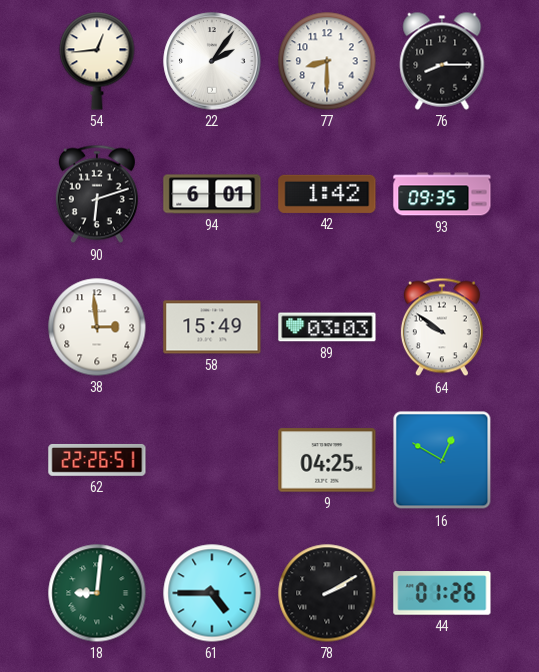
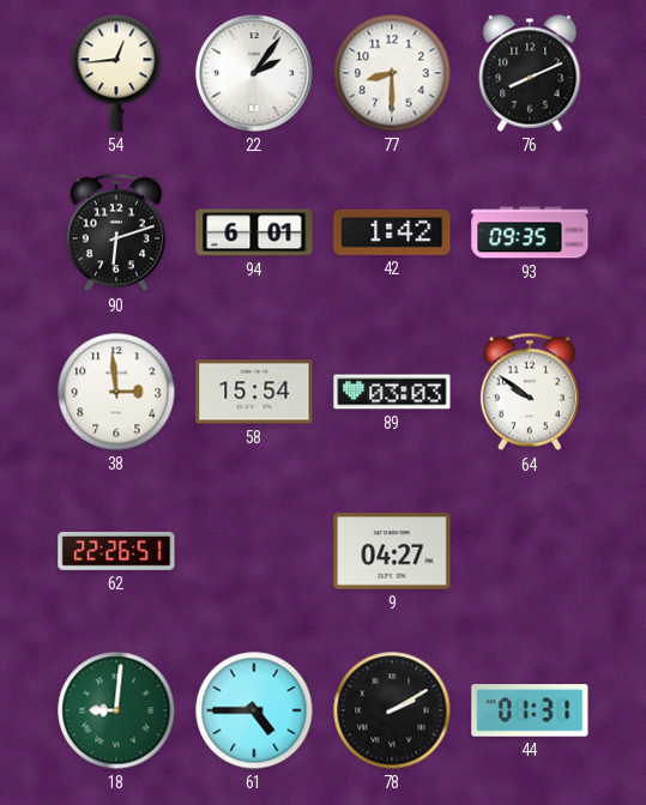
76: 8:15 -> 8:11
58: 15:49 -> 15:54
9: 04:25 -> 04:27
16: 12:50 -> none
44: 01:26 -> 01:31
